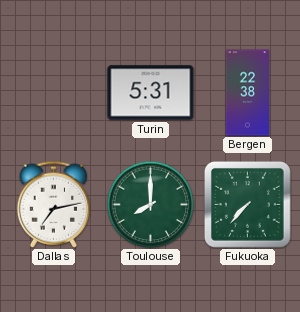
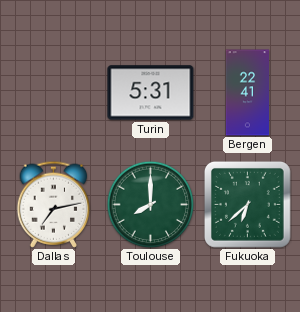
Bergen: 22:38 -> 22:41
Fukuoka: 7:37 -> 6:38
